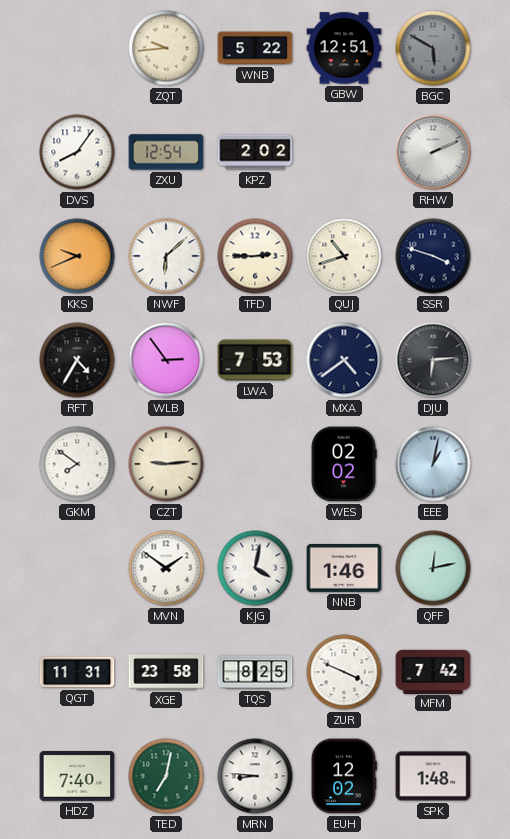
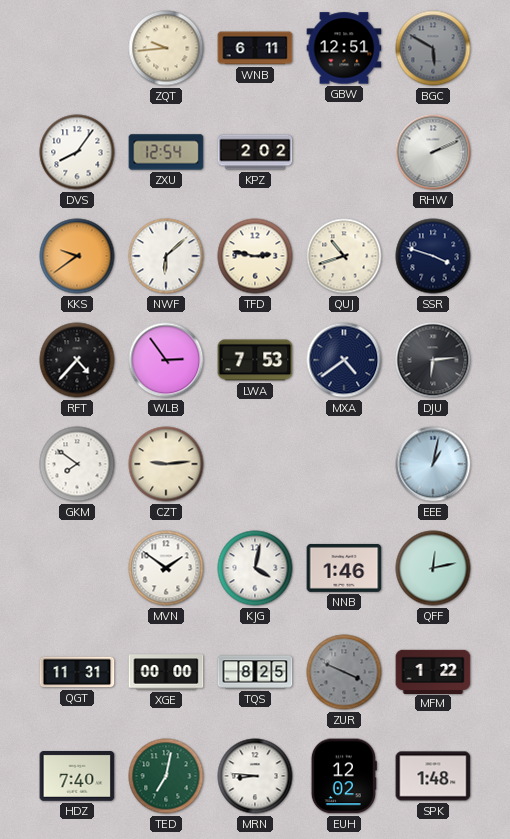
WNB: 5:22 -> 6:11
KKS: 9:41 -> 9:39
TFD: 2:45 -> 2:47
RFT: 4:35 -> 4:37
WES: 02:02 -> none
XGE: 23:58 -> 00:00
ZUR dial: white -> grey
MFM: 7:42 -> 1:22
